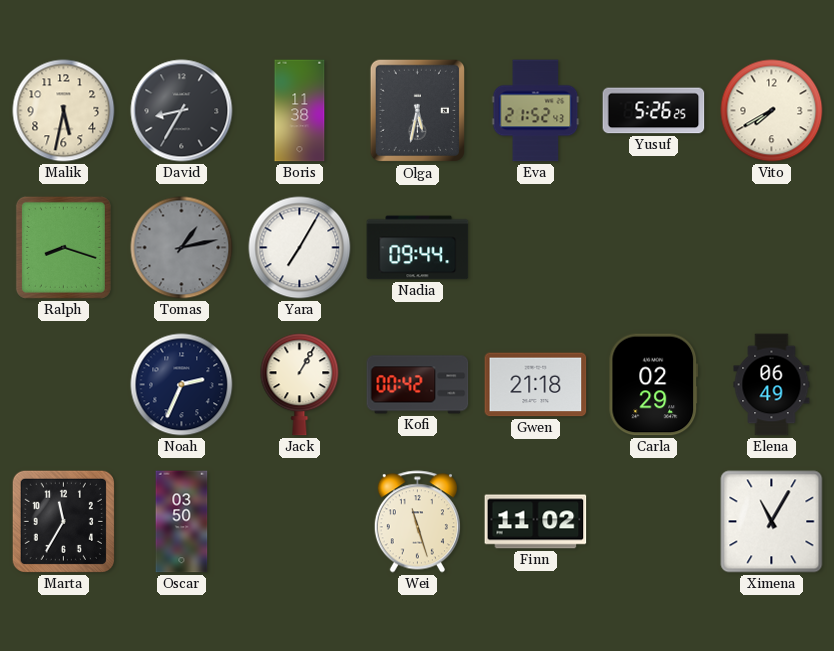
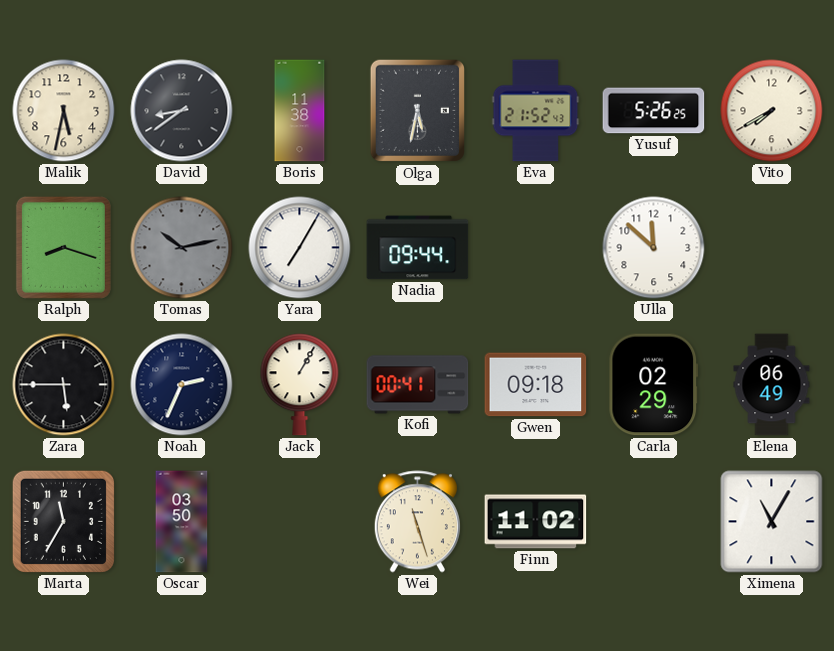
David: 8:35 -> 8:39
Tomas: 1:13 -> 10:13
Ulla: none -> 11:52
Zara: none -> 5:45
Kofi: 00:42 -> 00:41
Gwen: 21:18 -> 09:18
